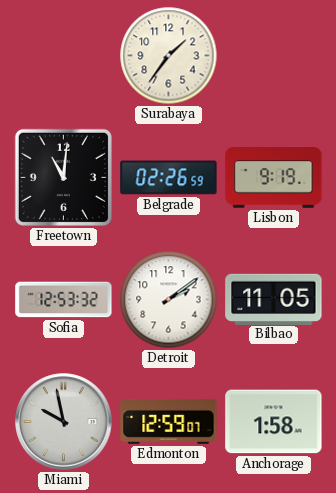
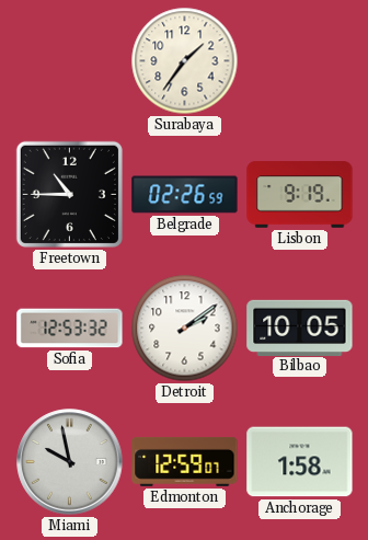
Freetown: 11:01 -> 10:45
Bilbao: 11:05 -> 10:05
